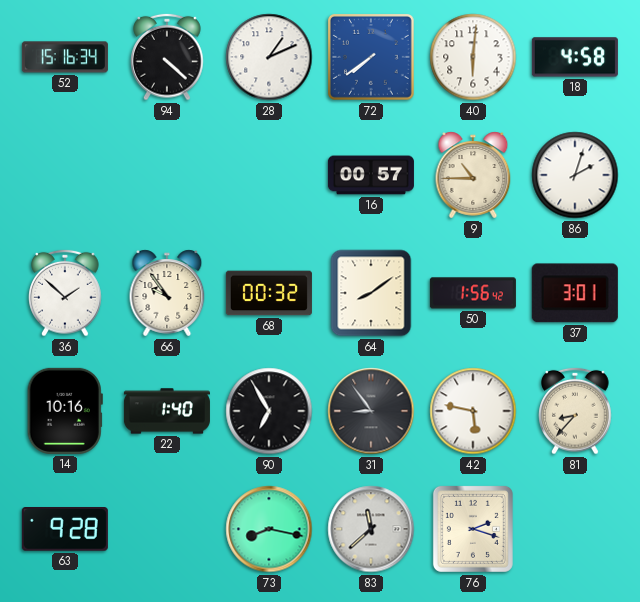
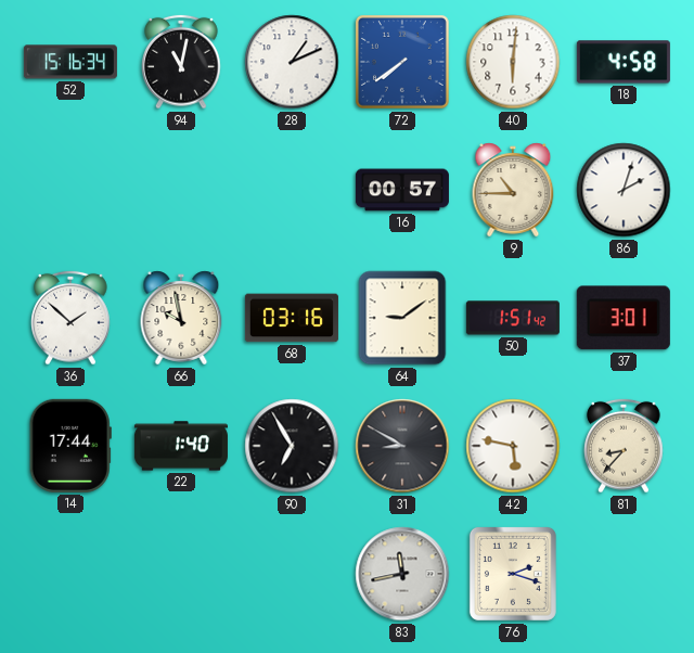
94: 4:22 -> 11:02
66: 9:54 -> 9:58
68: 00:32 -> 03:16
64: 8:09 -> 9:09
50: 1:56 -> 1:51
14: 10:16 -> 17:44
31: 8:54 -> 8:50
63: 9:28 -> none
73: 8:17 -> none
83: 11:38 -> 11:43
